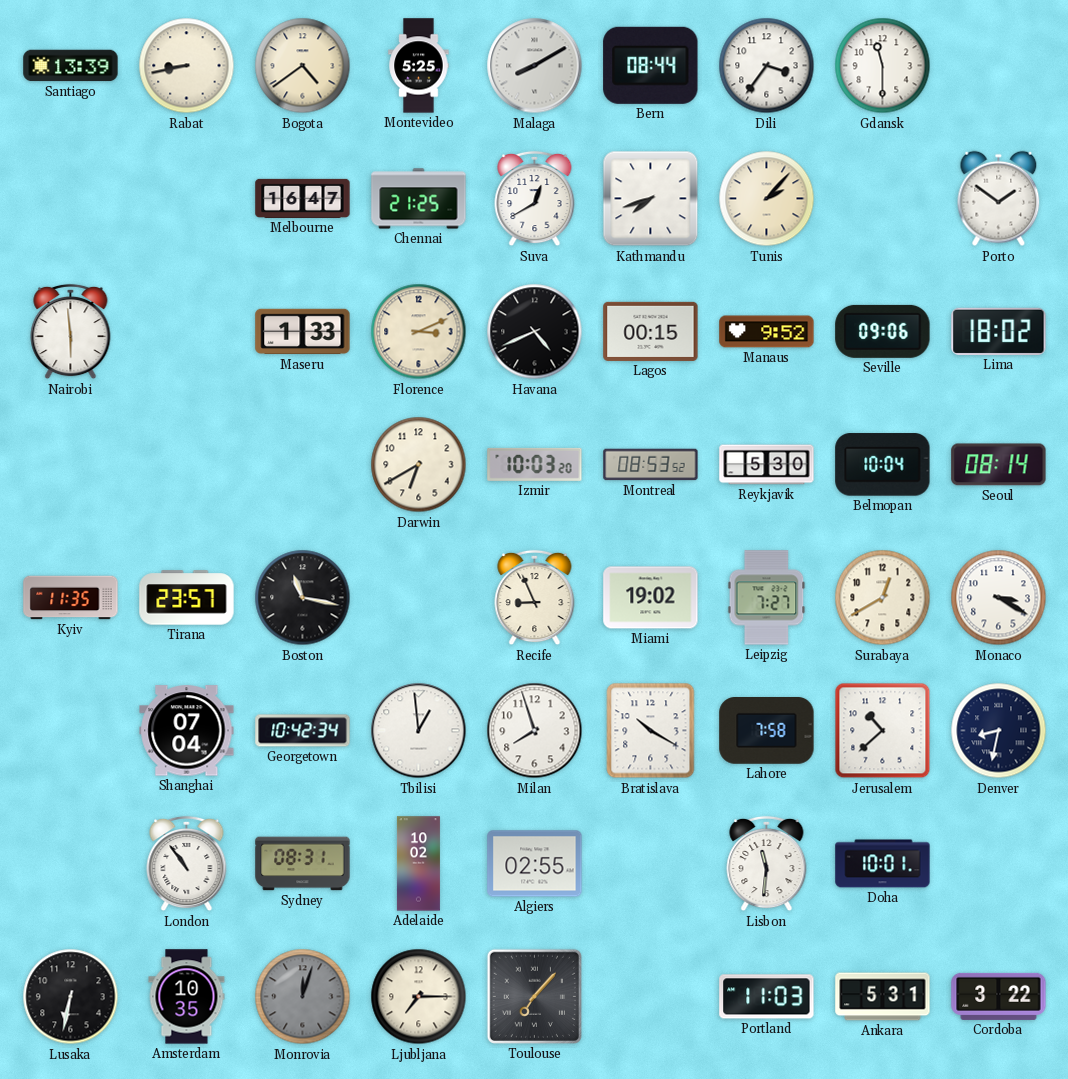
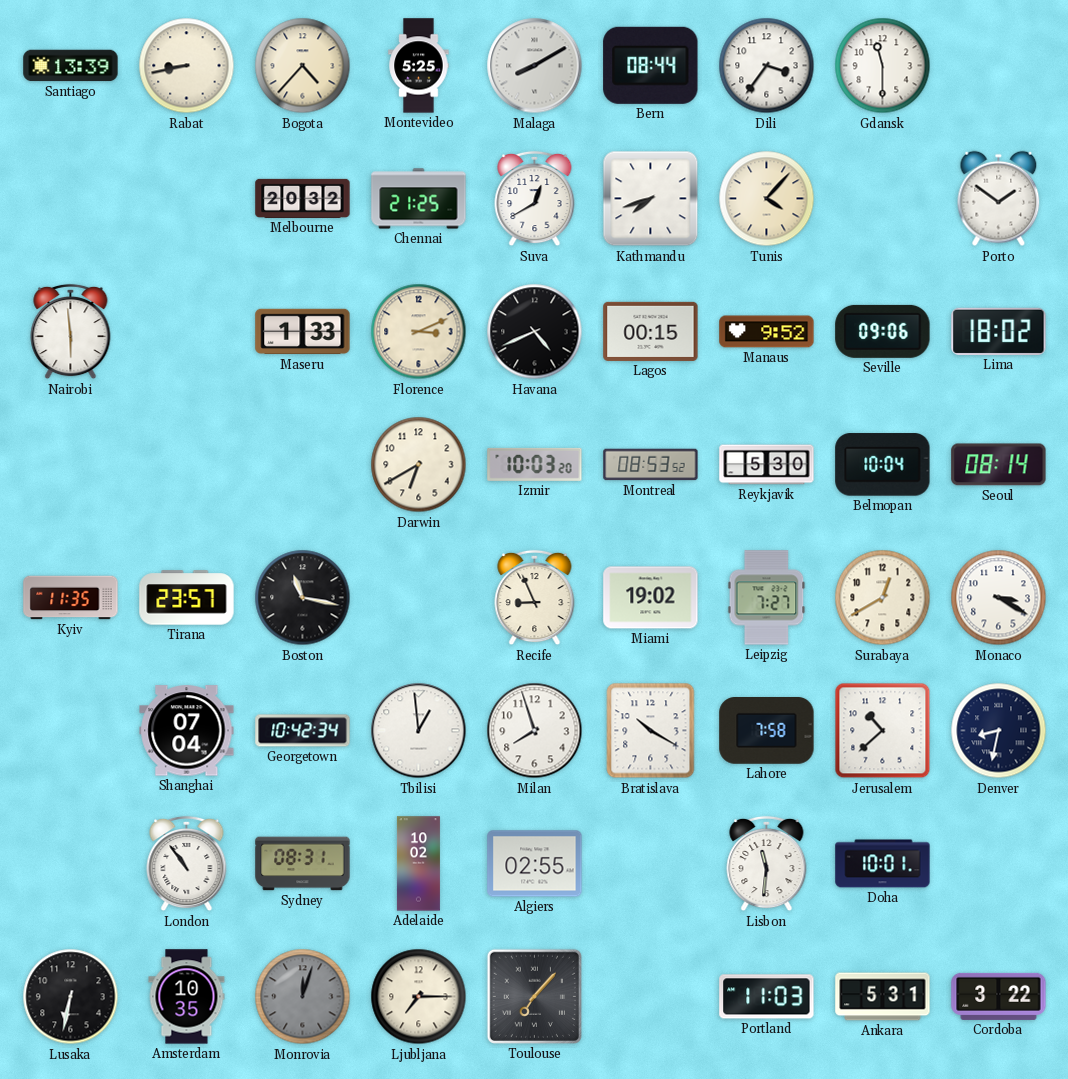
Bogota: 4:39 -> 4:37
Melbourne: 16:47 -> 20:32
Tunis: 2:07 -> 4:07
